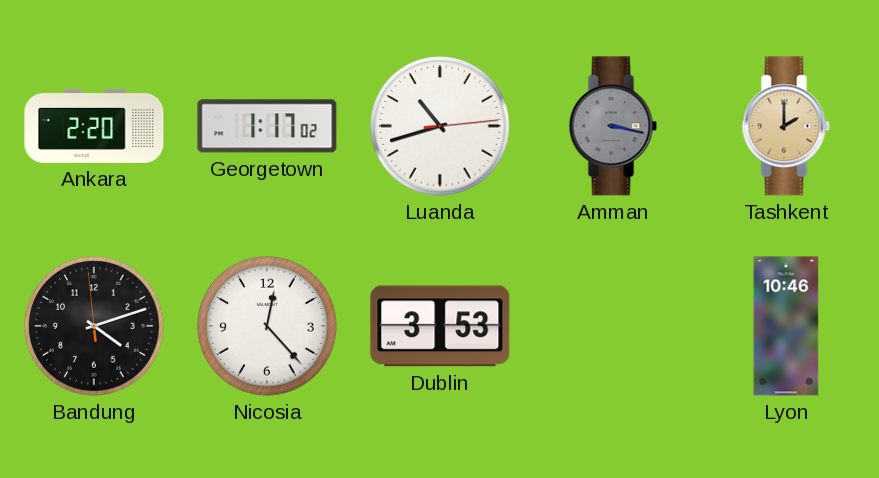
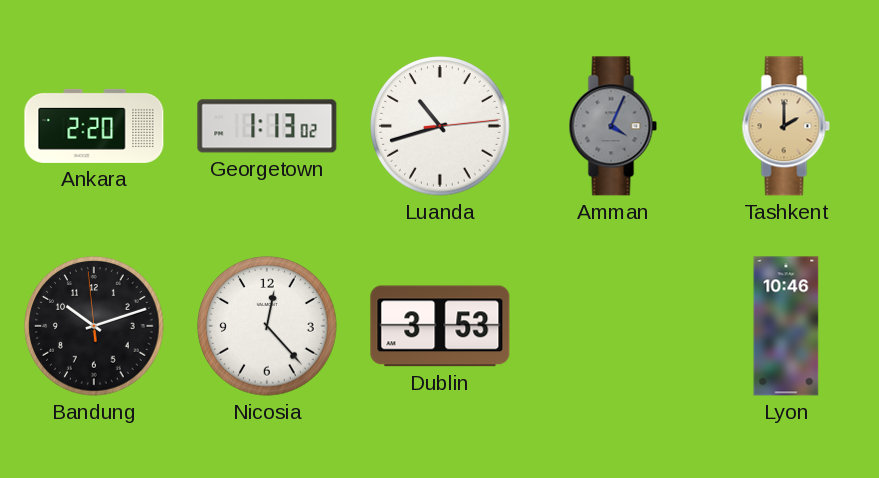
Georgetown: 1:17 -> 1:13
Amman: 3:17 -> 4:04
Bandung: 4:11 -> 10:11
